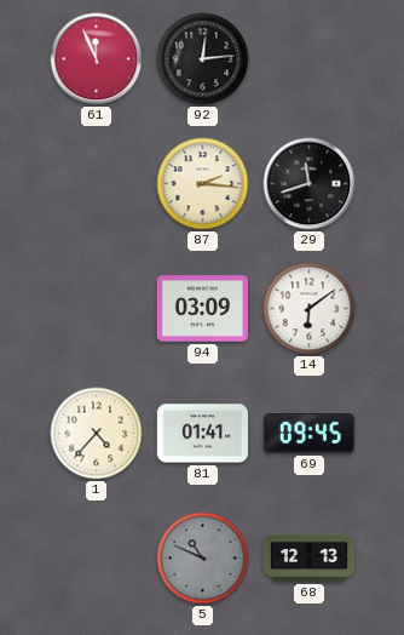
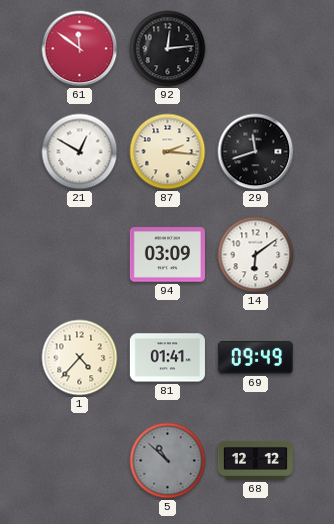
61: 11:56 -> 11:51
21: none -> 12:50
69: 09:45 -> 09:49
5: 10:49 -> 10:52
68: 12:13 -> 12:12
